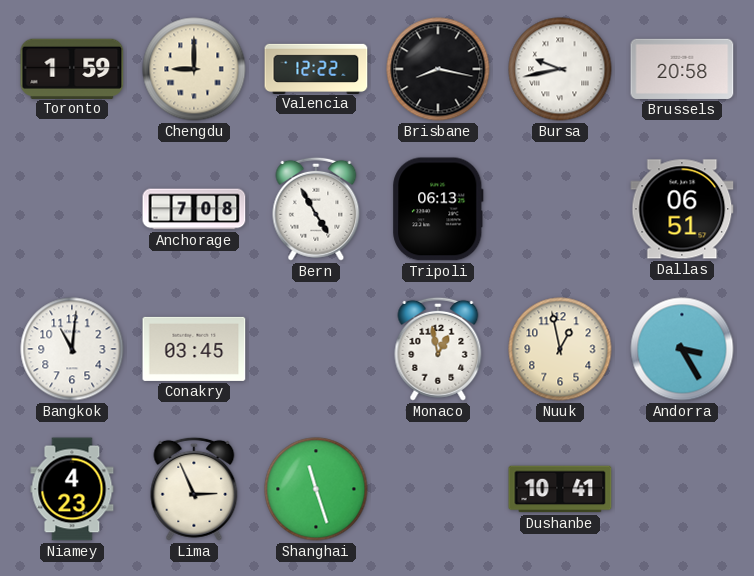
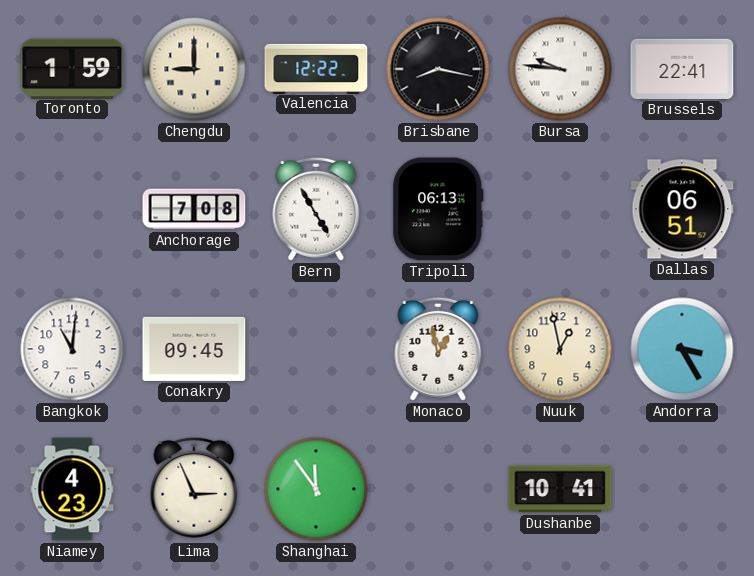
Bursa: 9:43 -> 9:46
Brussels: 20:58 -> 22:41
Conakry: 03:45 -> 09:45
Shanghai: 11:27 -> 11:54
